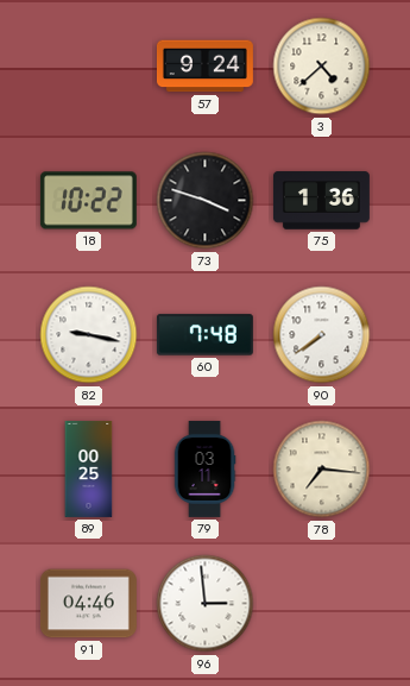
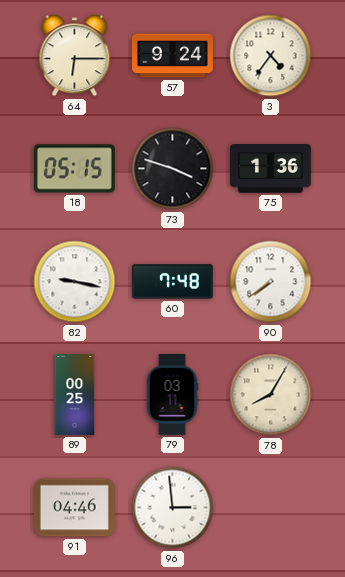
64: none -> 6:15
3: 4:38 -> 4:36
18: 10:22 -> 05:15
78: 7:16 -> 8:05
